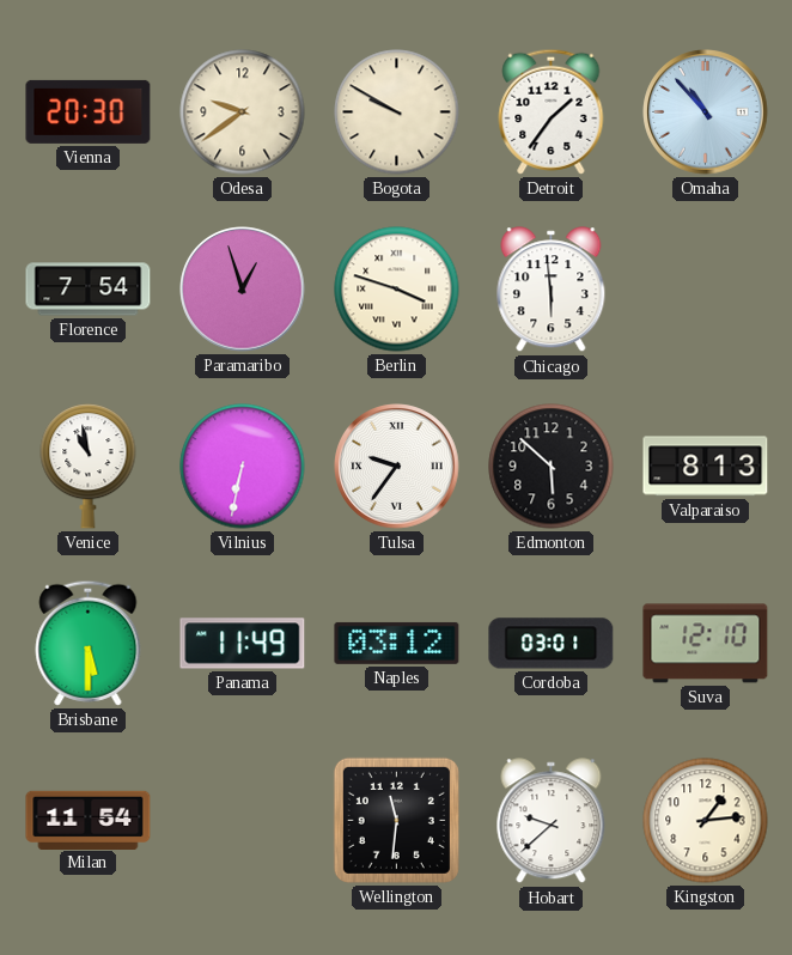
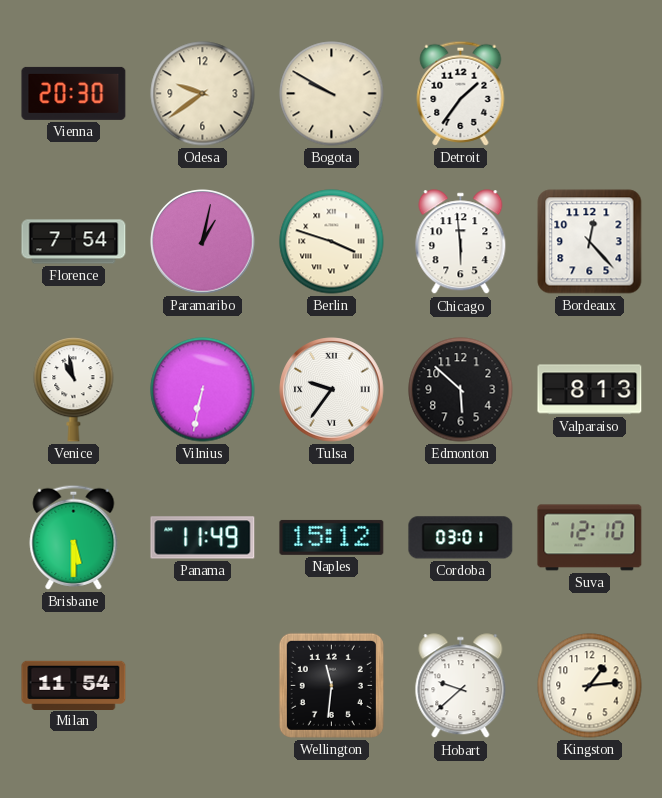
Omaha: 10:53 -> none
Paramaribo: 12:57 -> 1:02
Bordeaux: none -> 12:23
Naples: 03:12 -> 15:12
